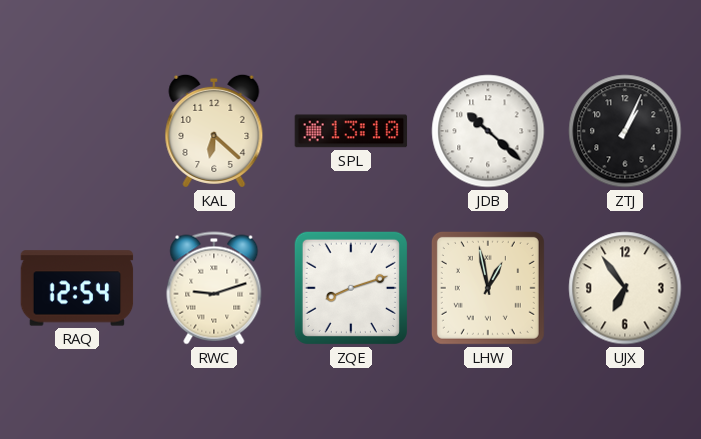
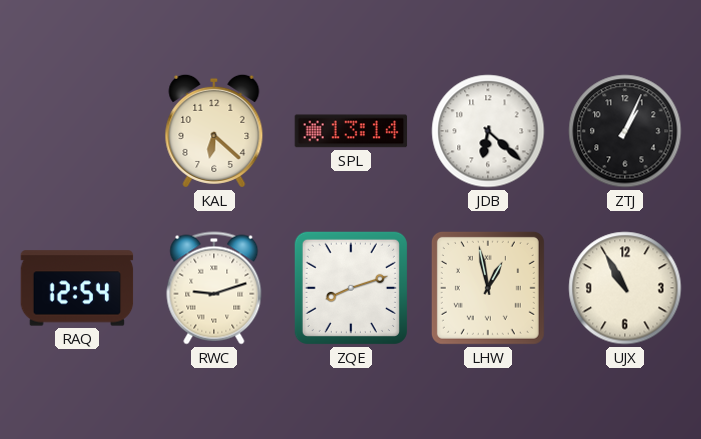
SPL: 13:10 -> 13:14
JDB: 10:22 -> 6:22
UJX: 6:54 -> 10:55
